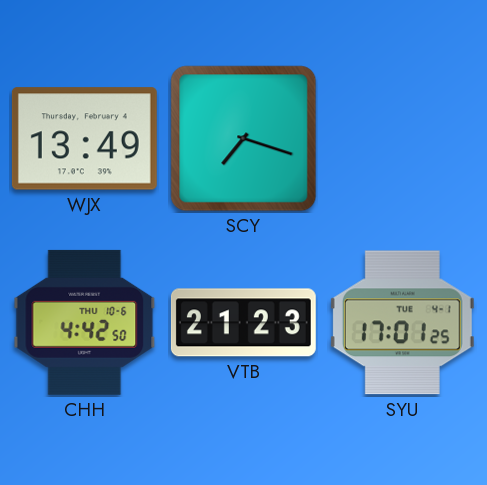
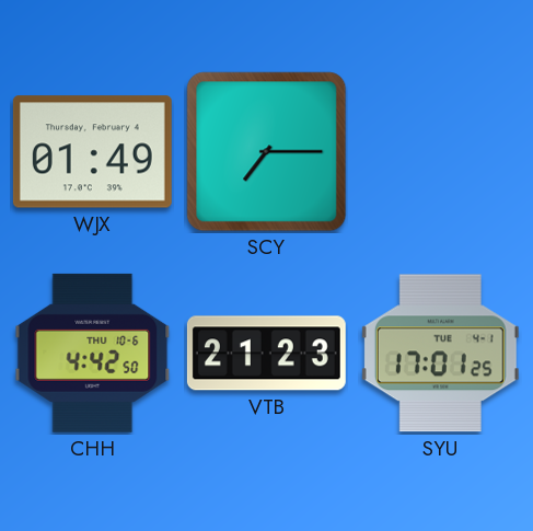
WJX: 13:49 -> 01:49
SCY: 7:18 -> 7:15
